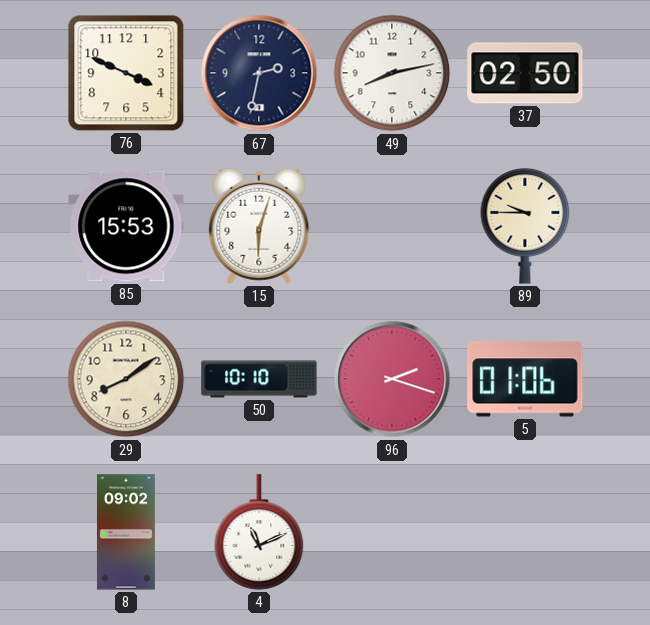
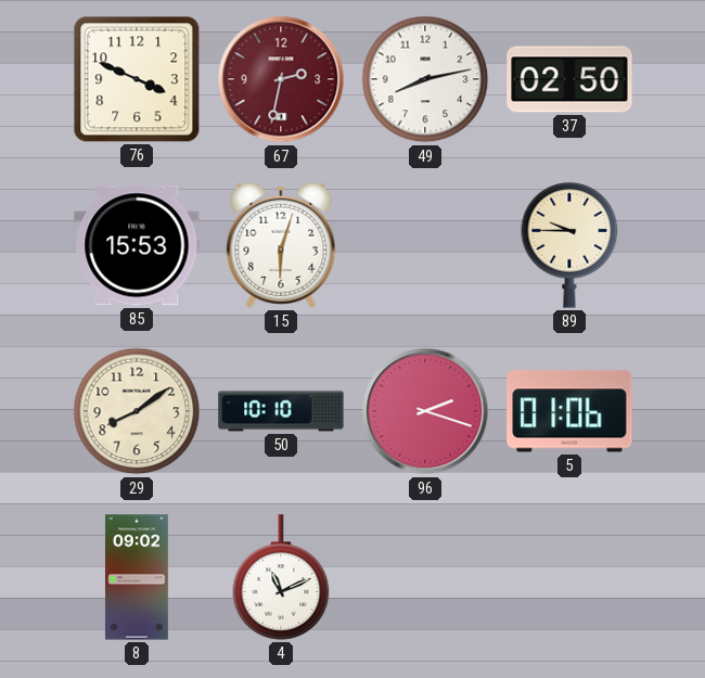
67 dial: navy -> burgundy
